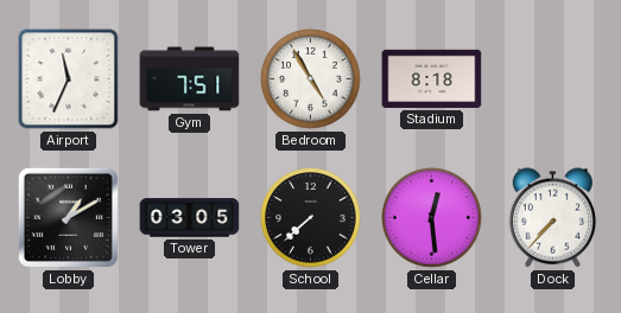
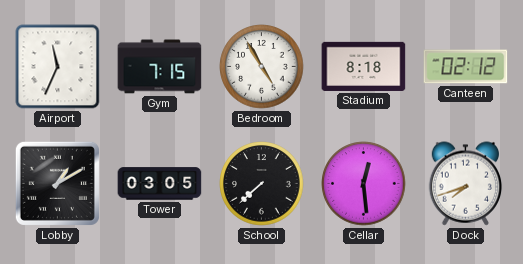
Gym: 7:51 -> 7:15
Canteen: none -> 02:12
Dock: 7:37 -> 7:42
